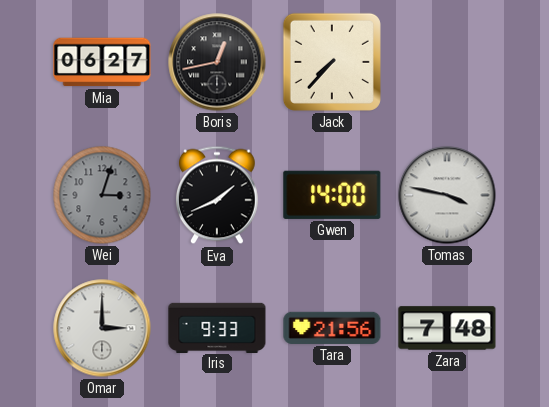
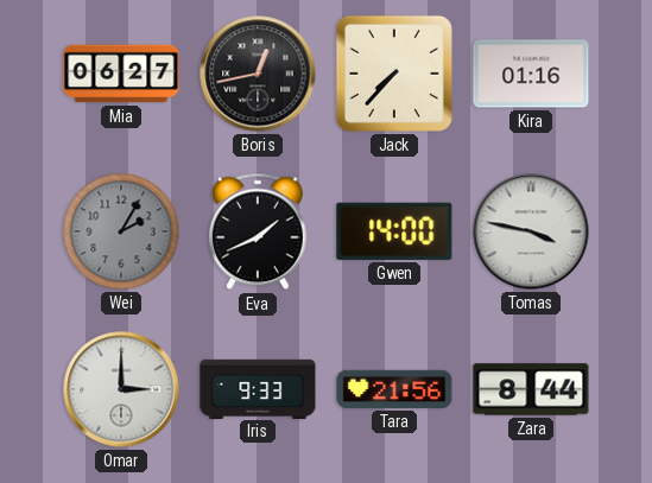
Kira: none -> 01:16
Wei: 3:03 -> 2:05
Zara: 7:48 -> 8:44
